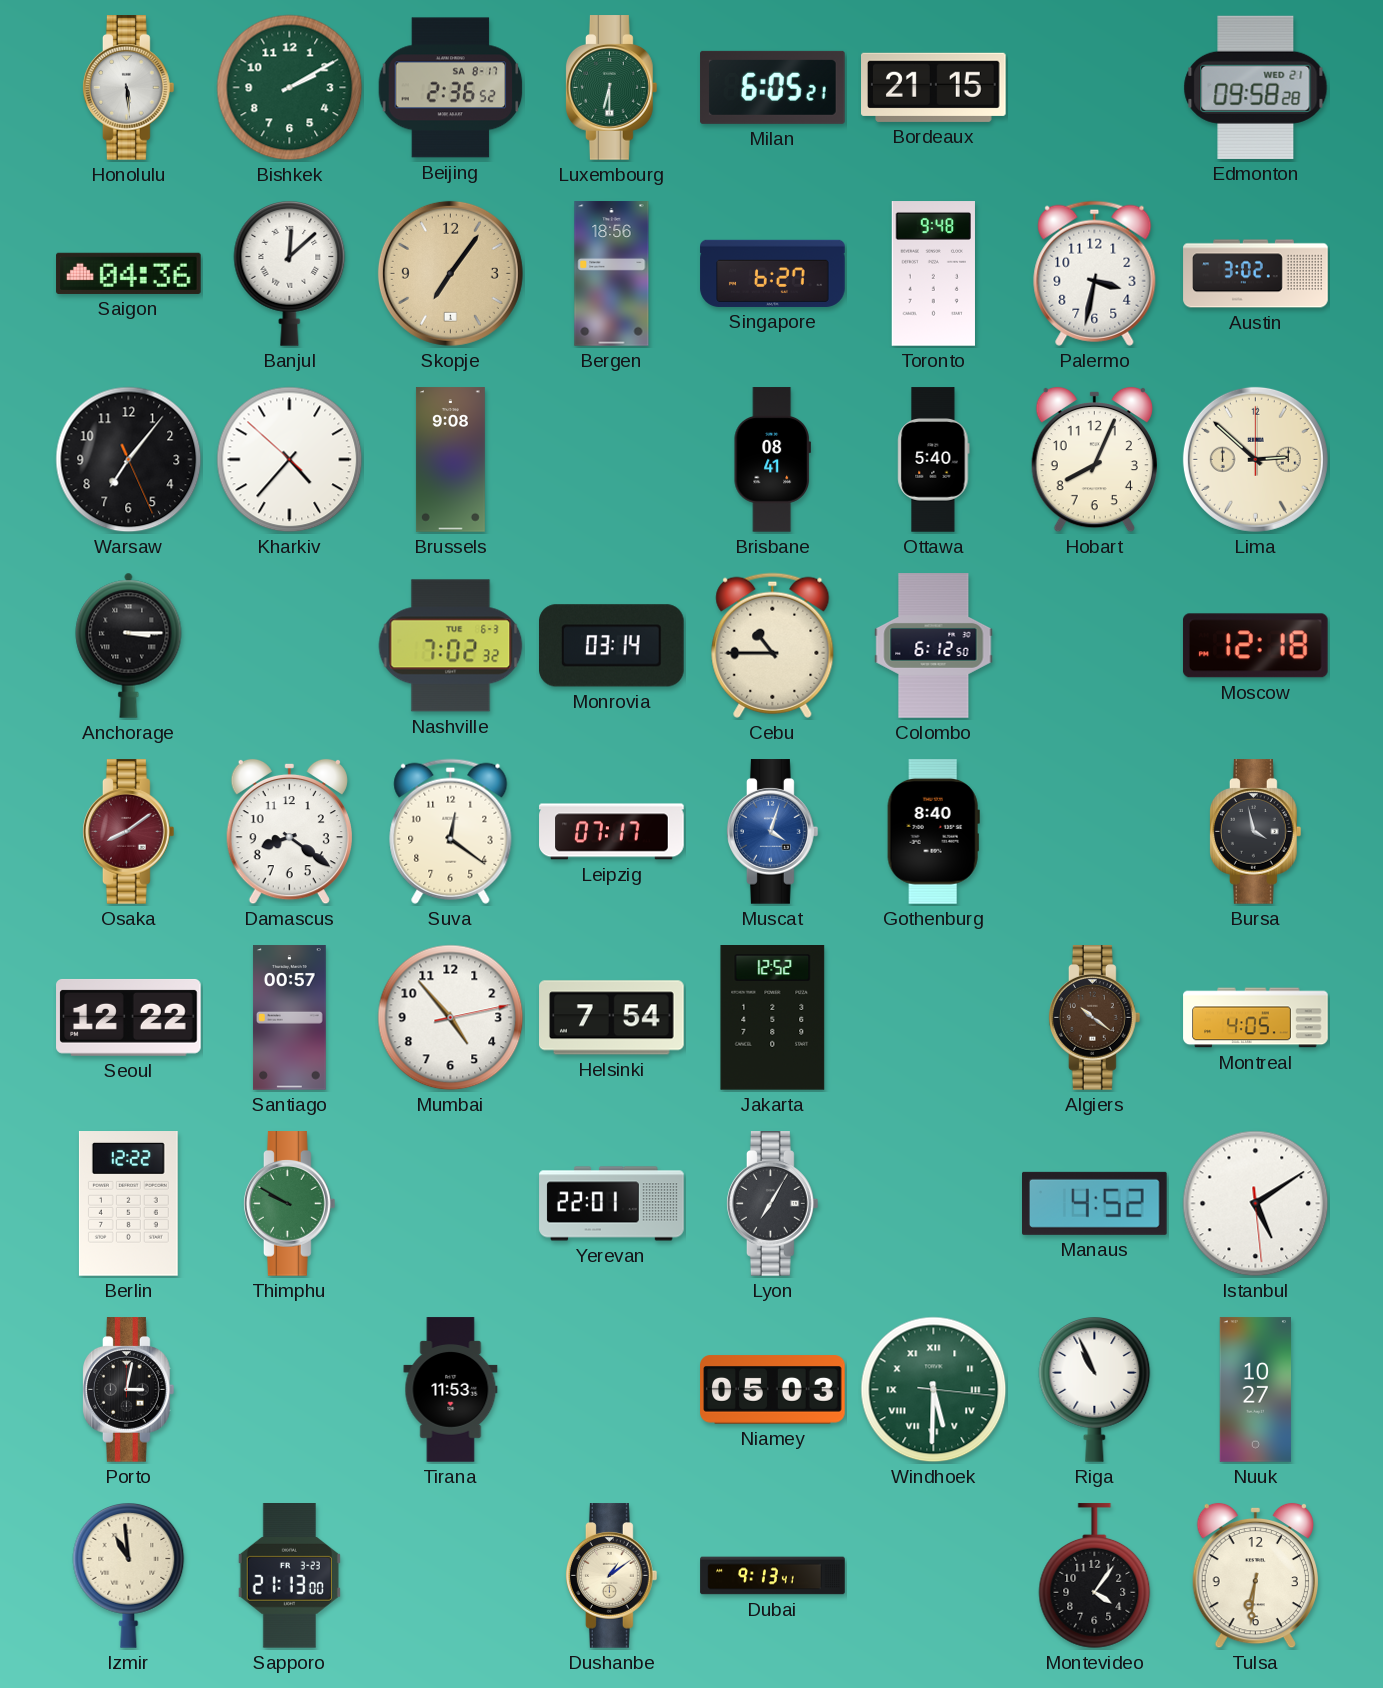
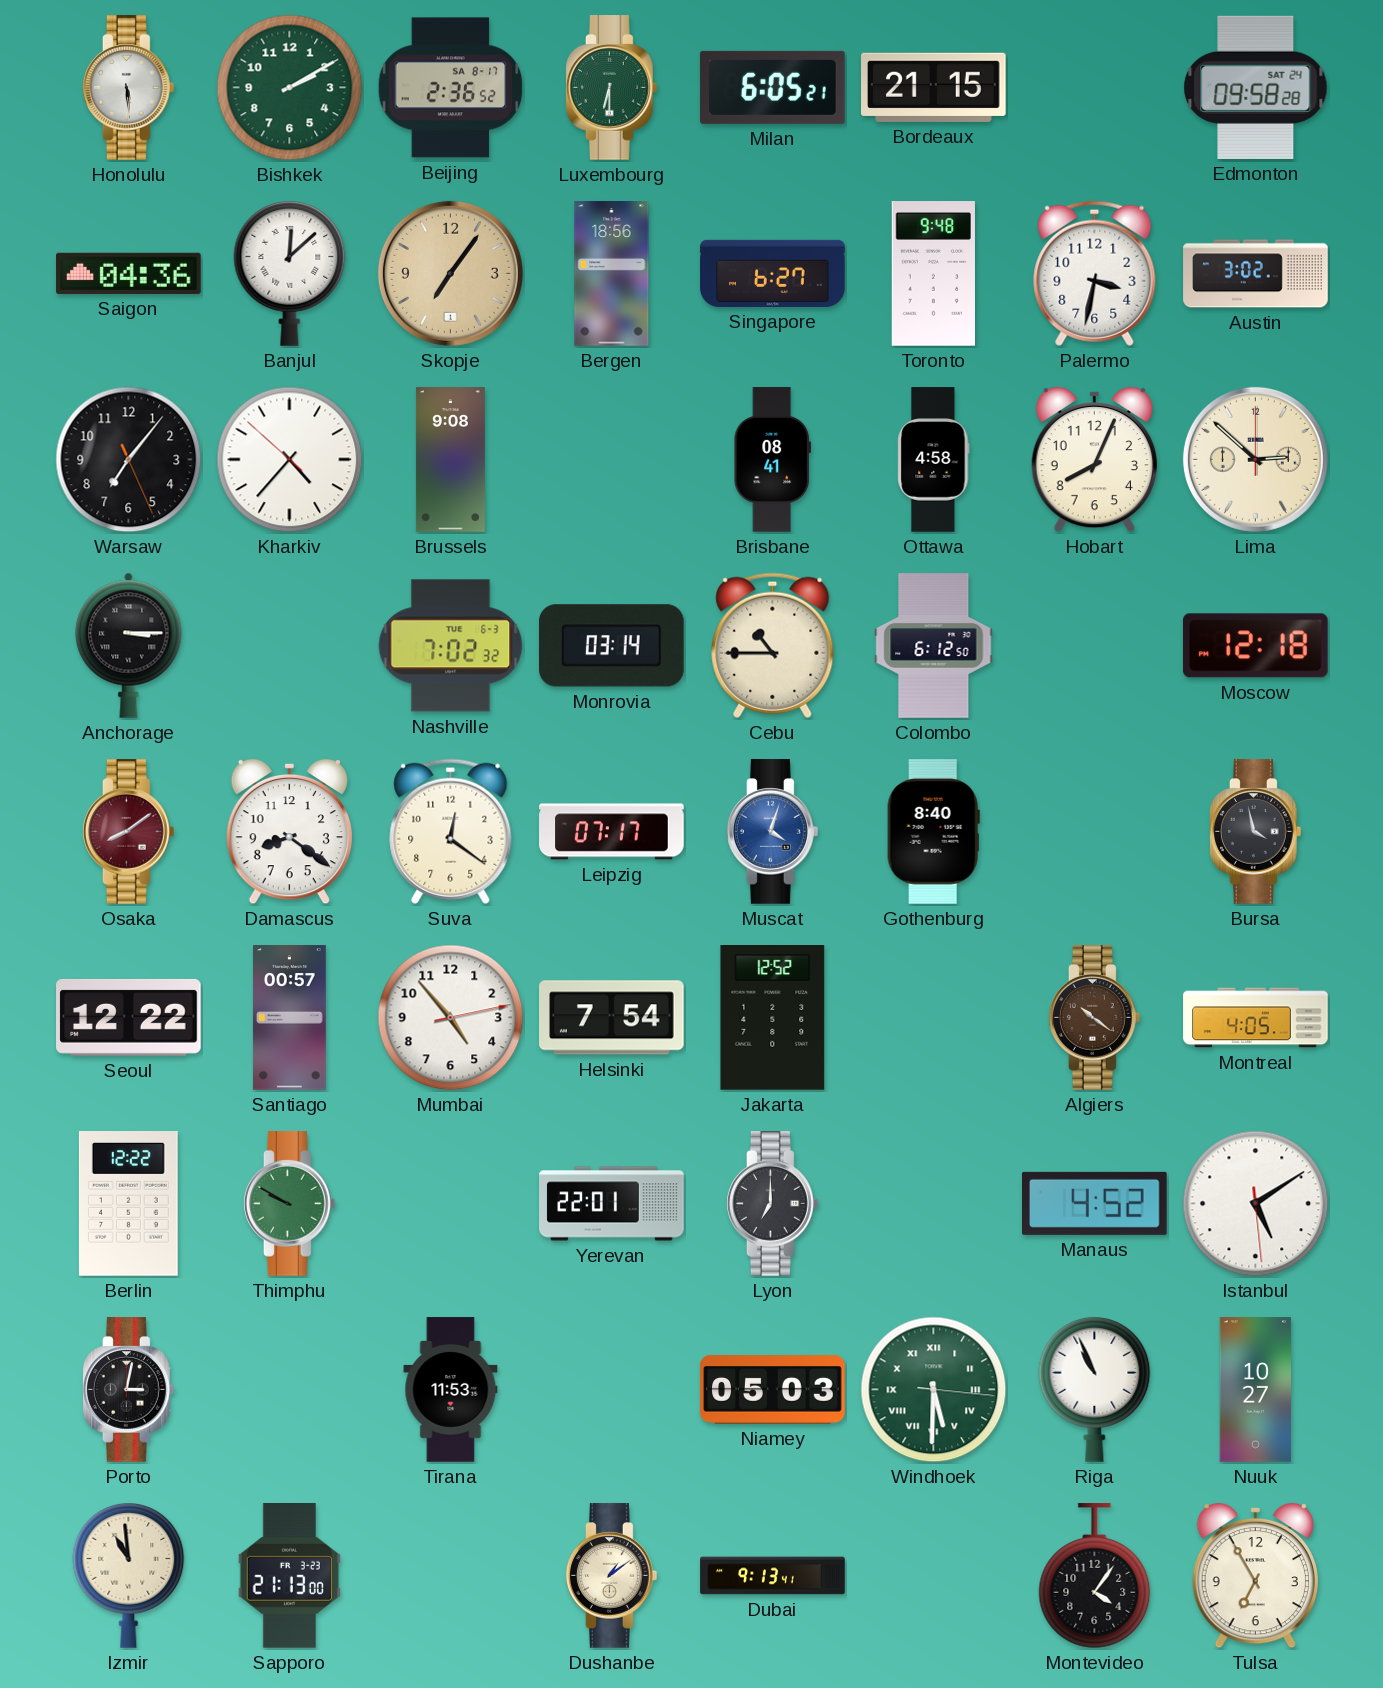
Edmonton date: WED 21 -> SAT 24
Ottawa: 5:40 -> 4:58
Lyon: 7:05 -> 7:00
Tulsa: 6:31 -> 6:55
